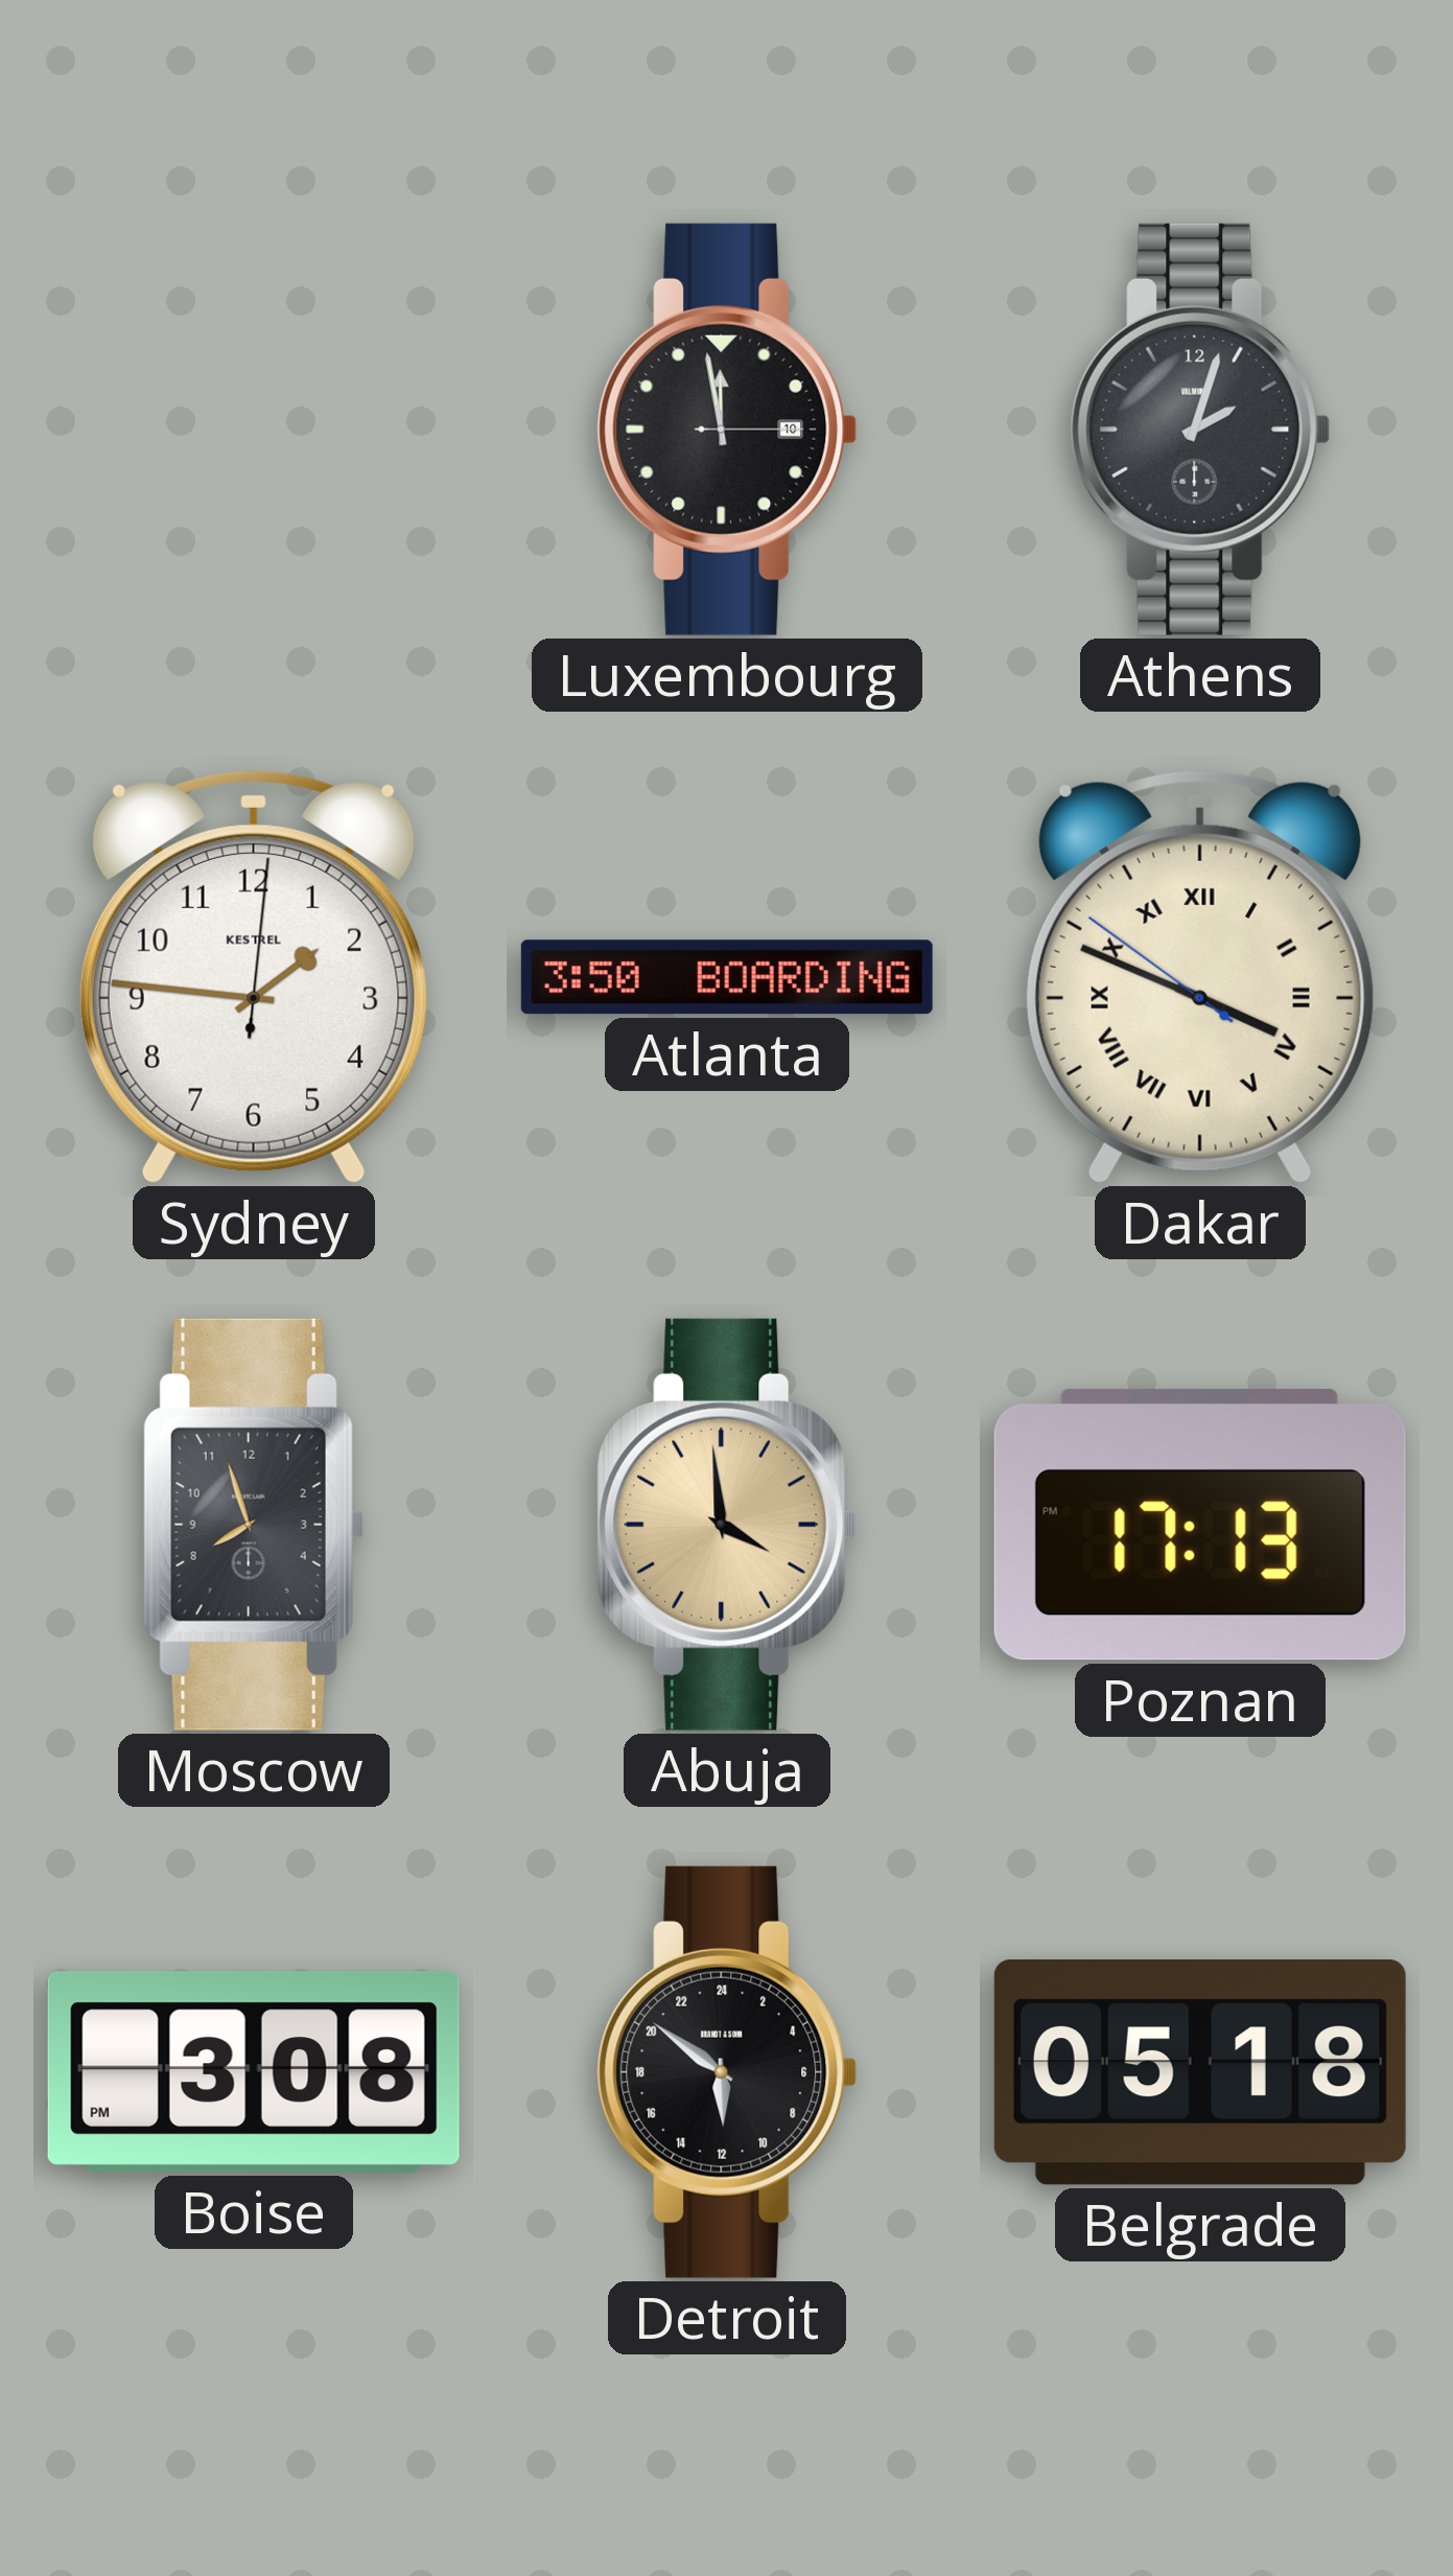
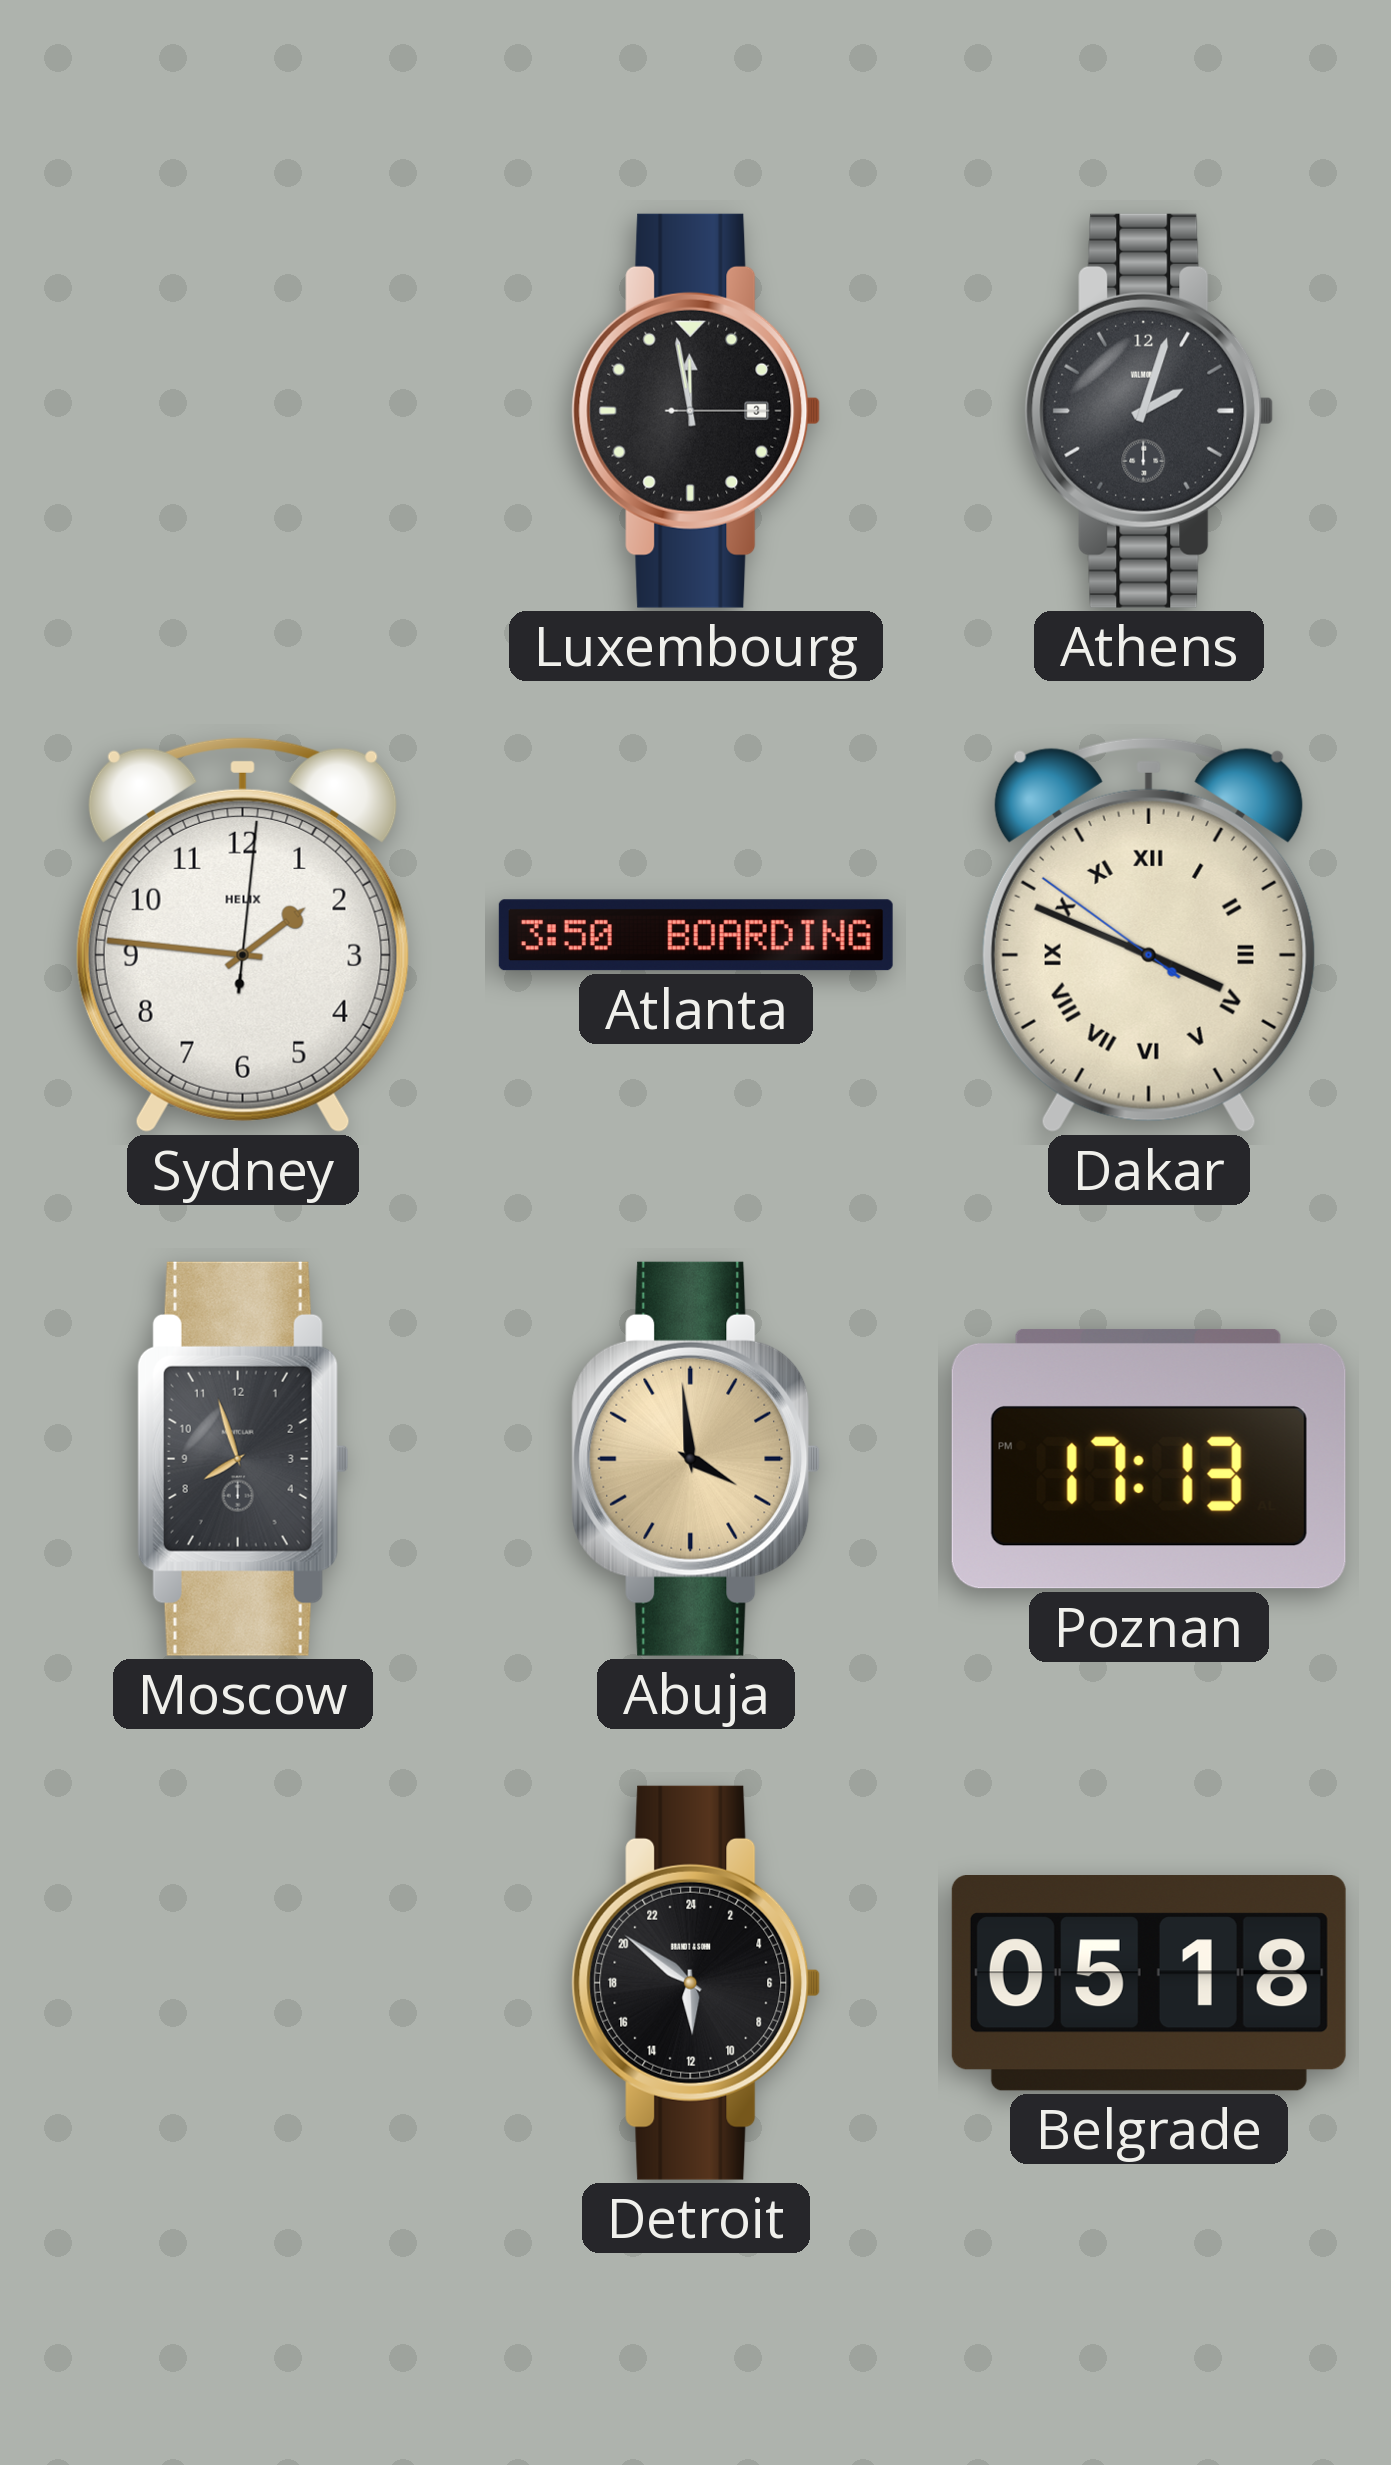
Luxembourg date: 10 -> 3
Sydney brand: KESTREL -> HELIX
Boise: 3:08 -> none
